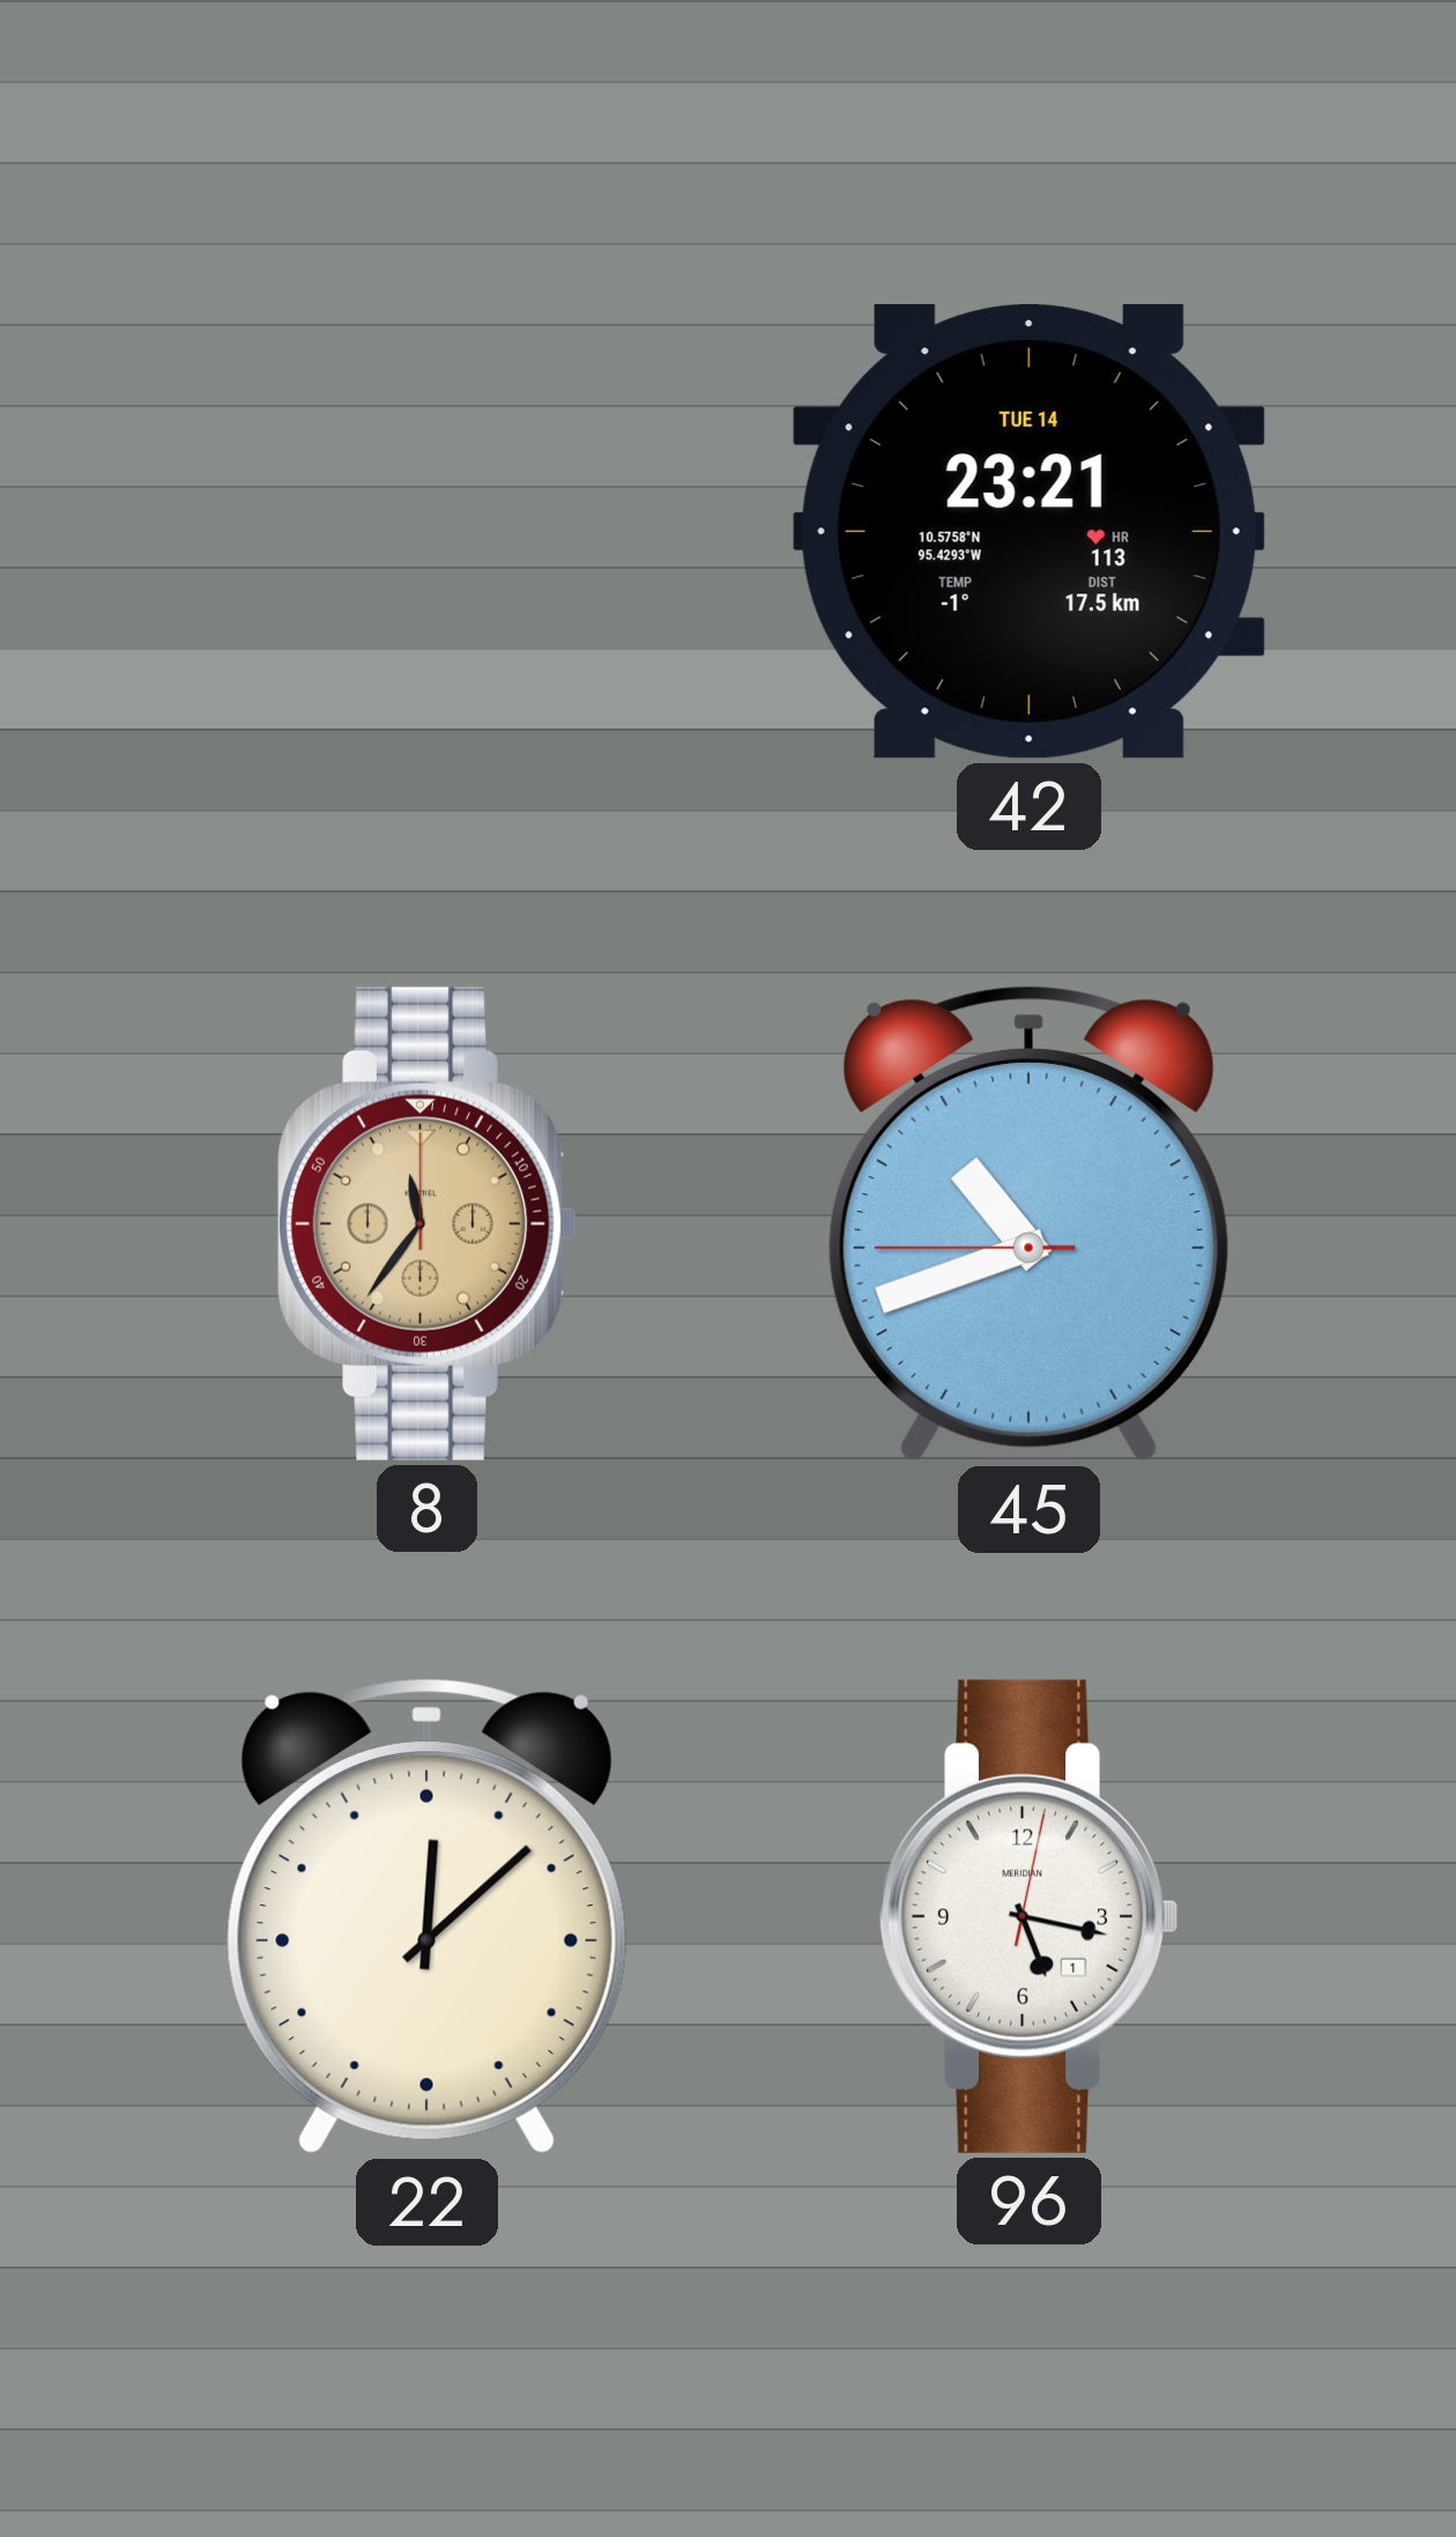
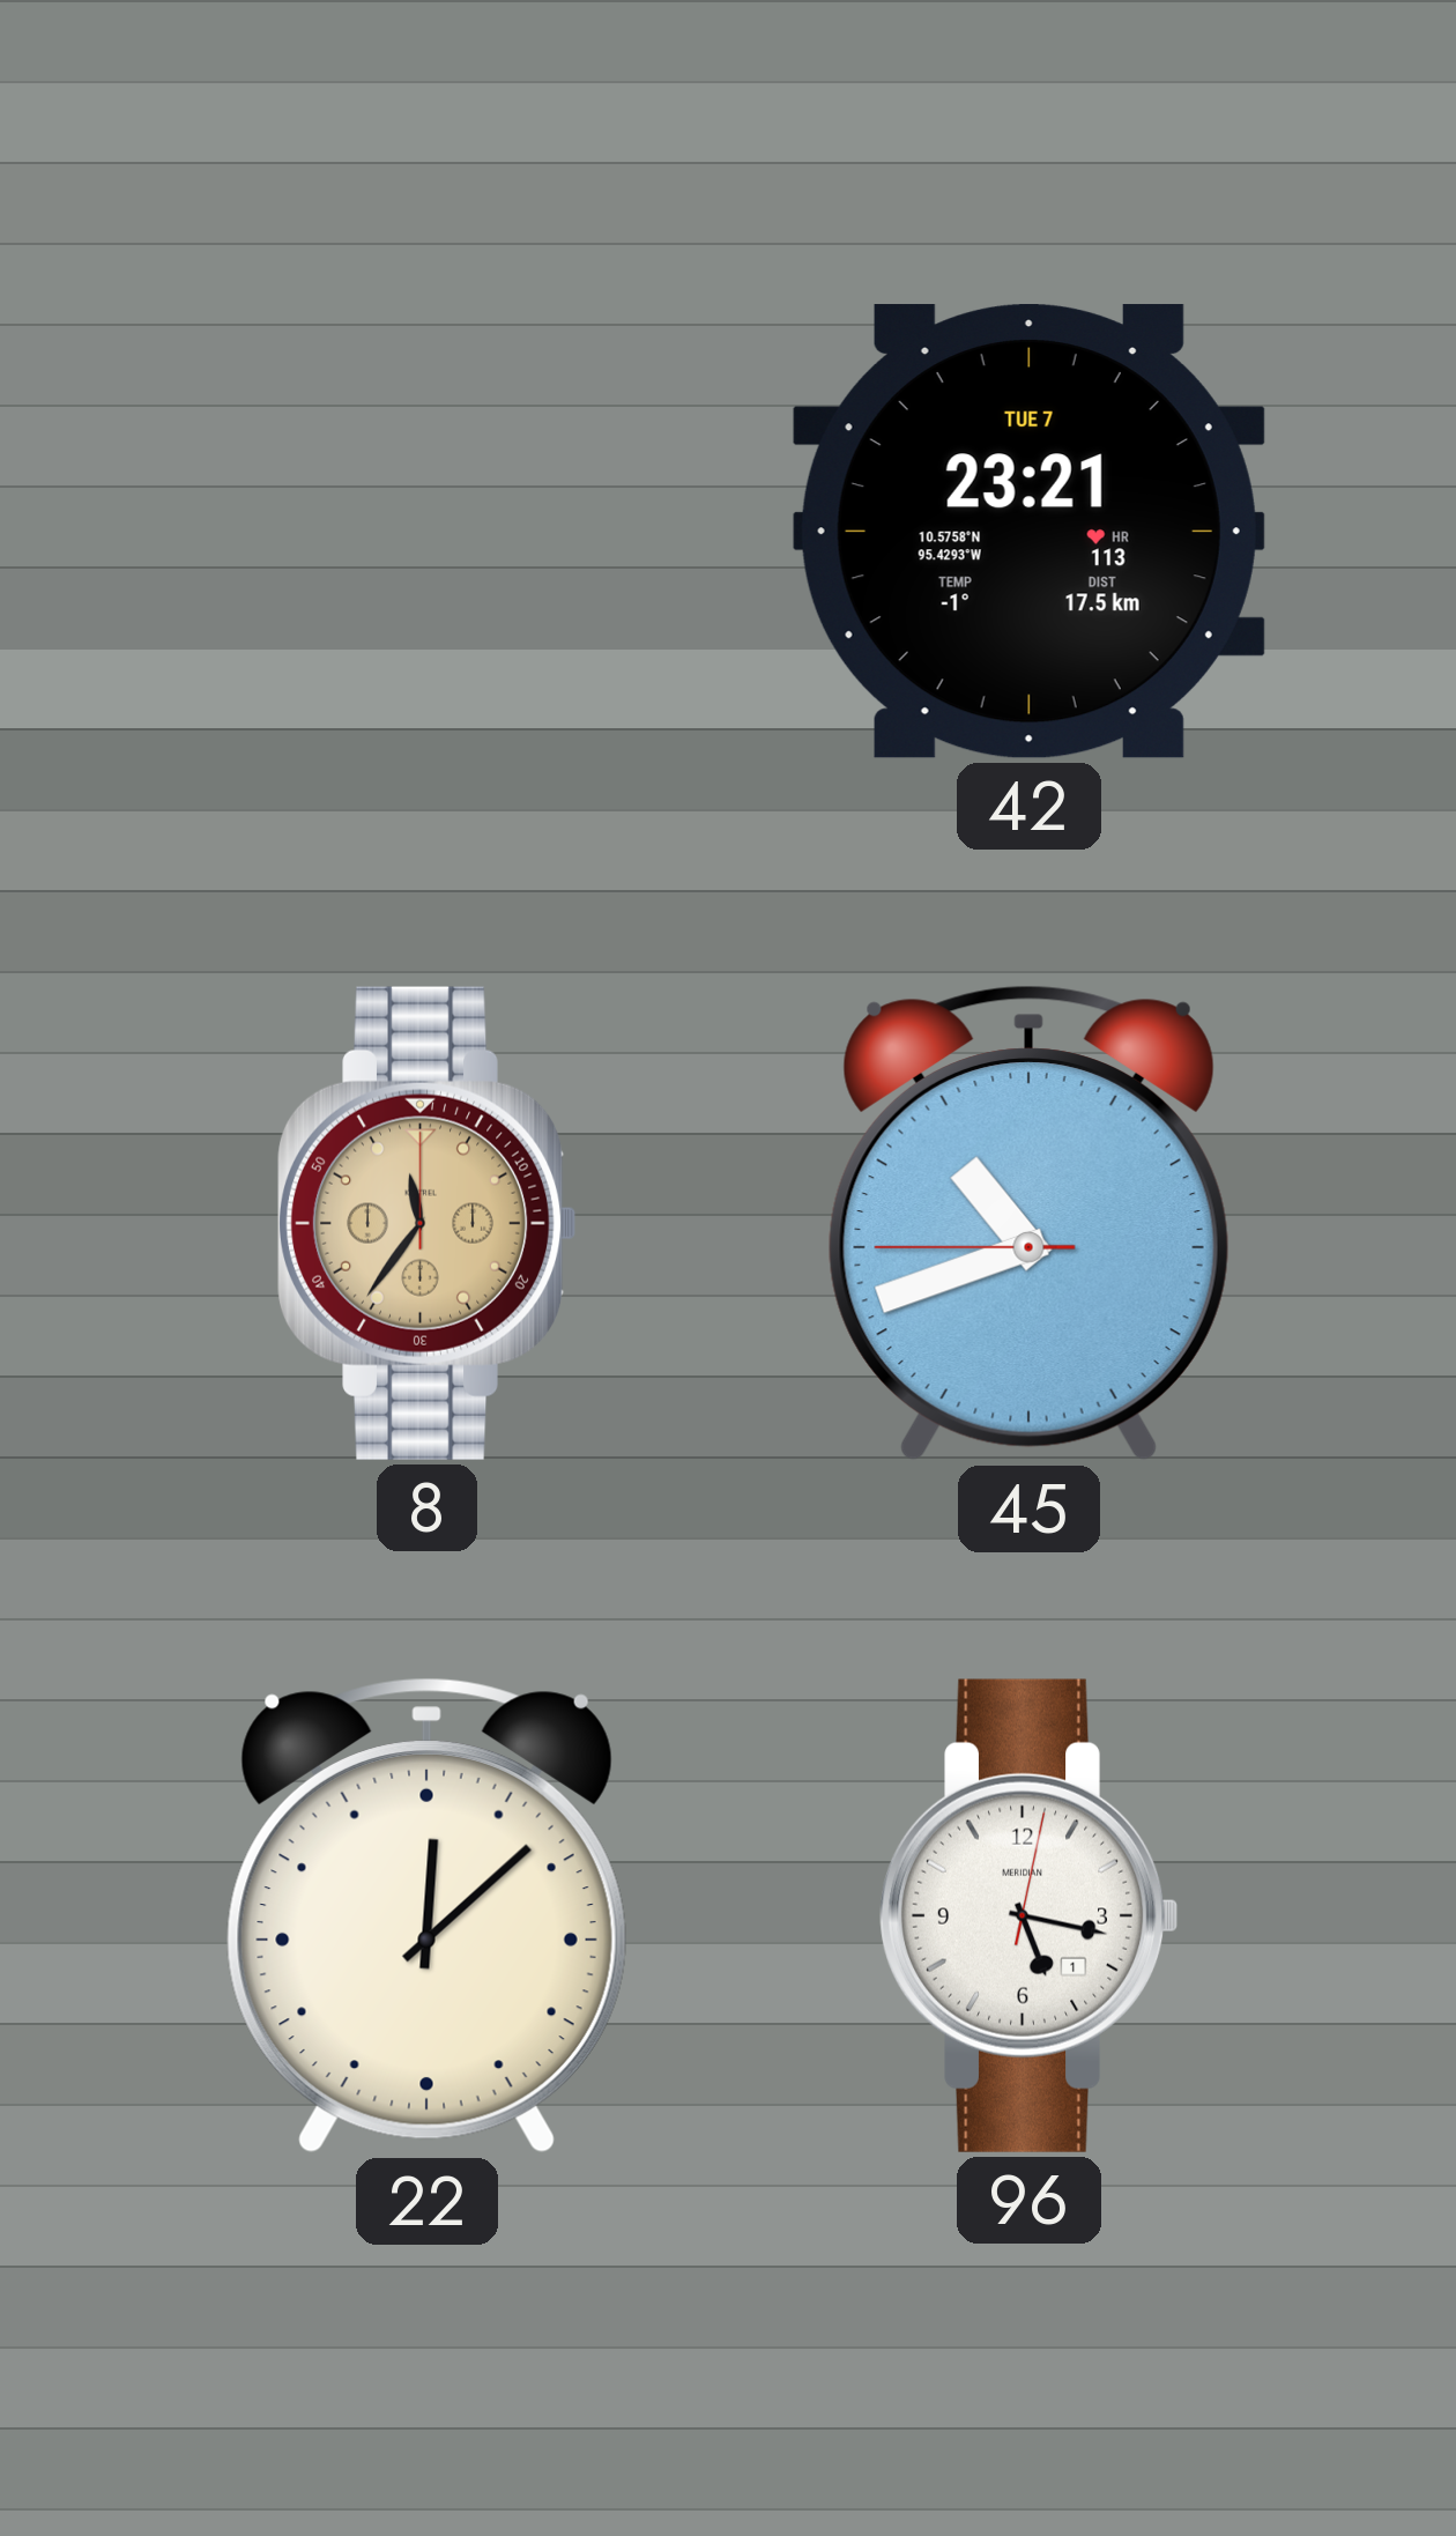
42 date: TUE 14 -> TUE 7
